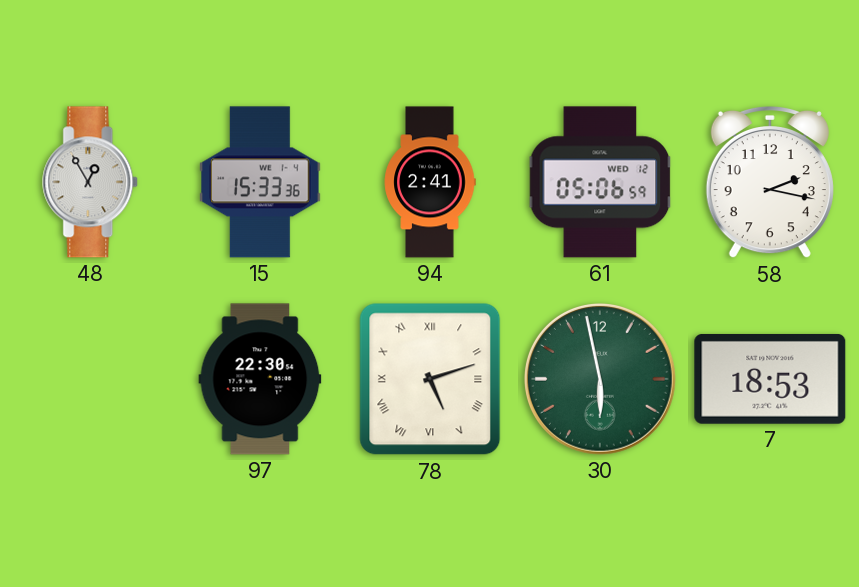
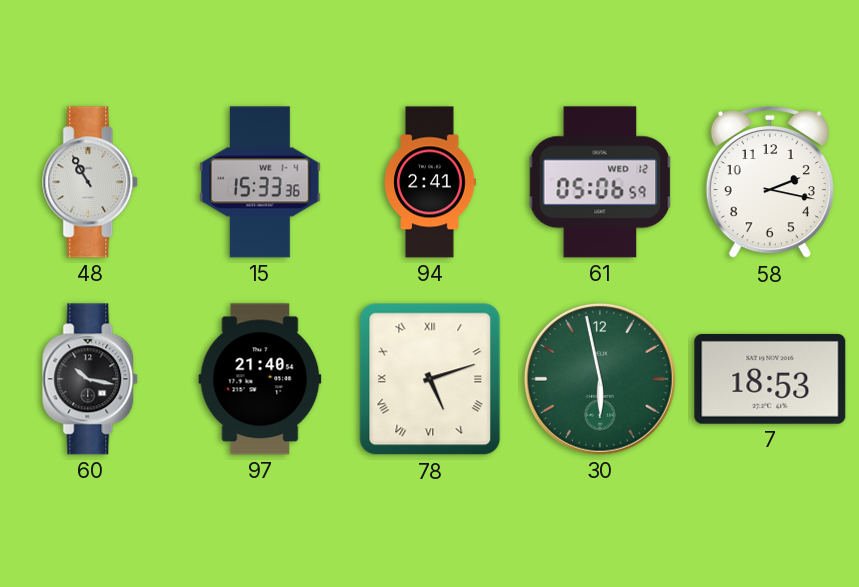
48: 12:55 -> 10:55
60: none -> 10:17
97: 22:30 -> 21:40
